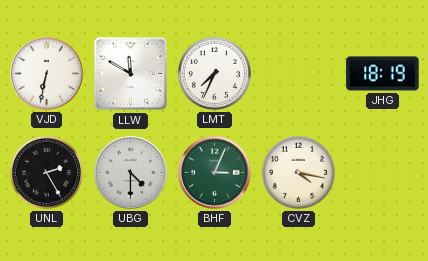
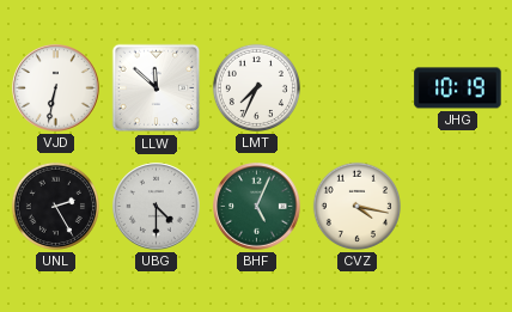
LLW: 11:50 -> 11:52
JHG: 18:19 -> 10:19
BHF: 3:04 -> 5:04
